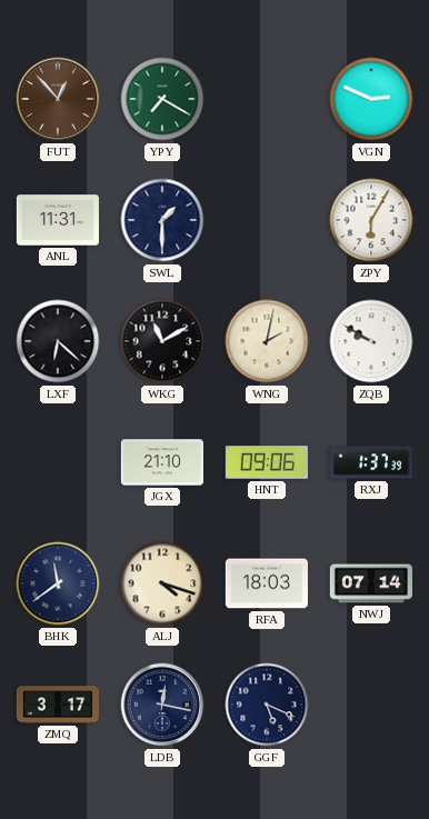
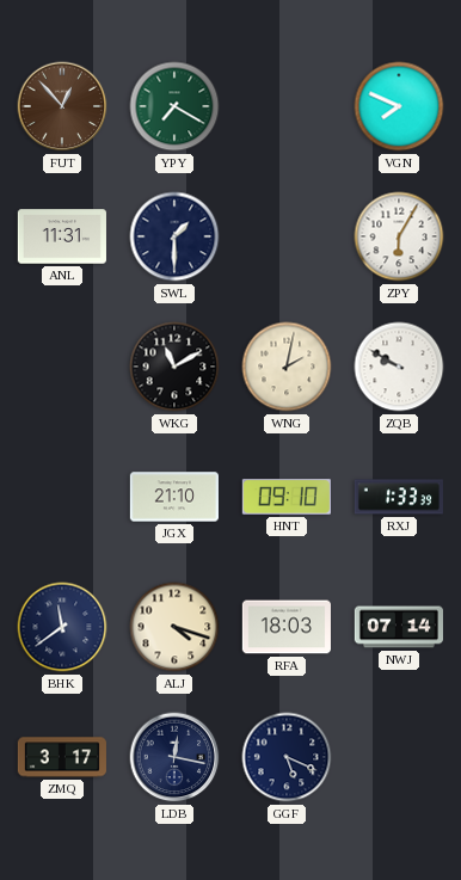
VGN: 2:49 -> 7:49
LXF: 6:22 -> none
HNT: 09:06 -> 09:10
RXJ: 1:37 -> 1:33
